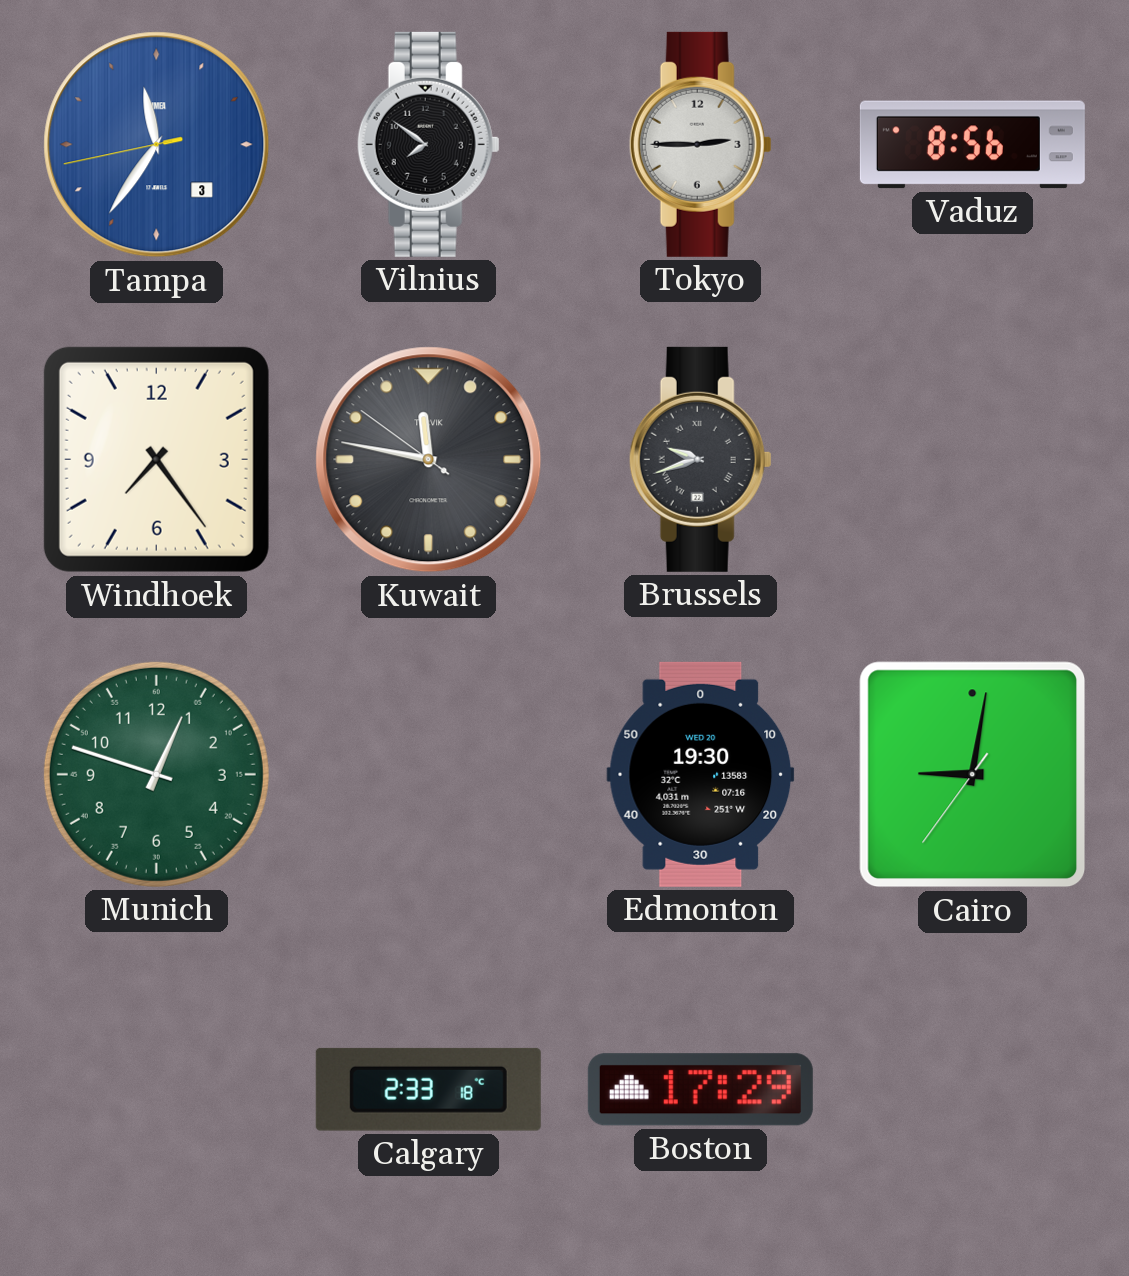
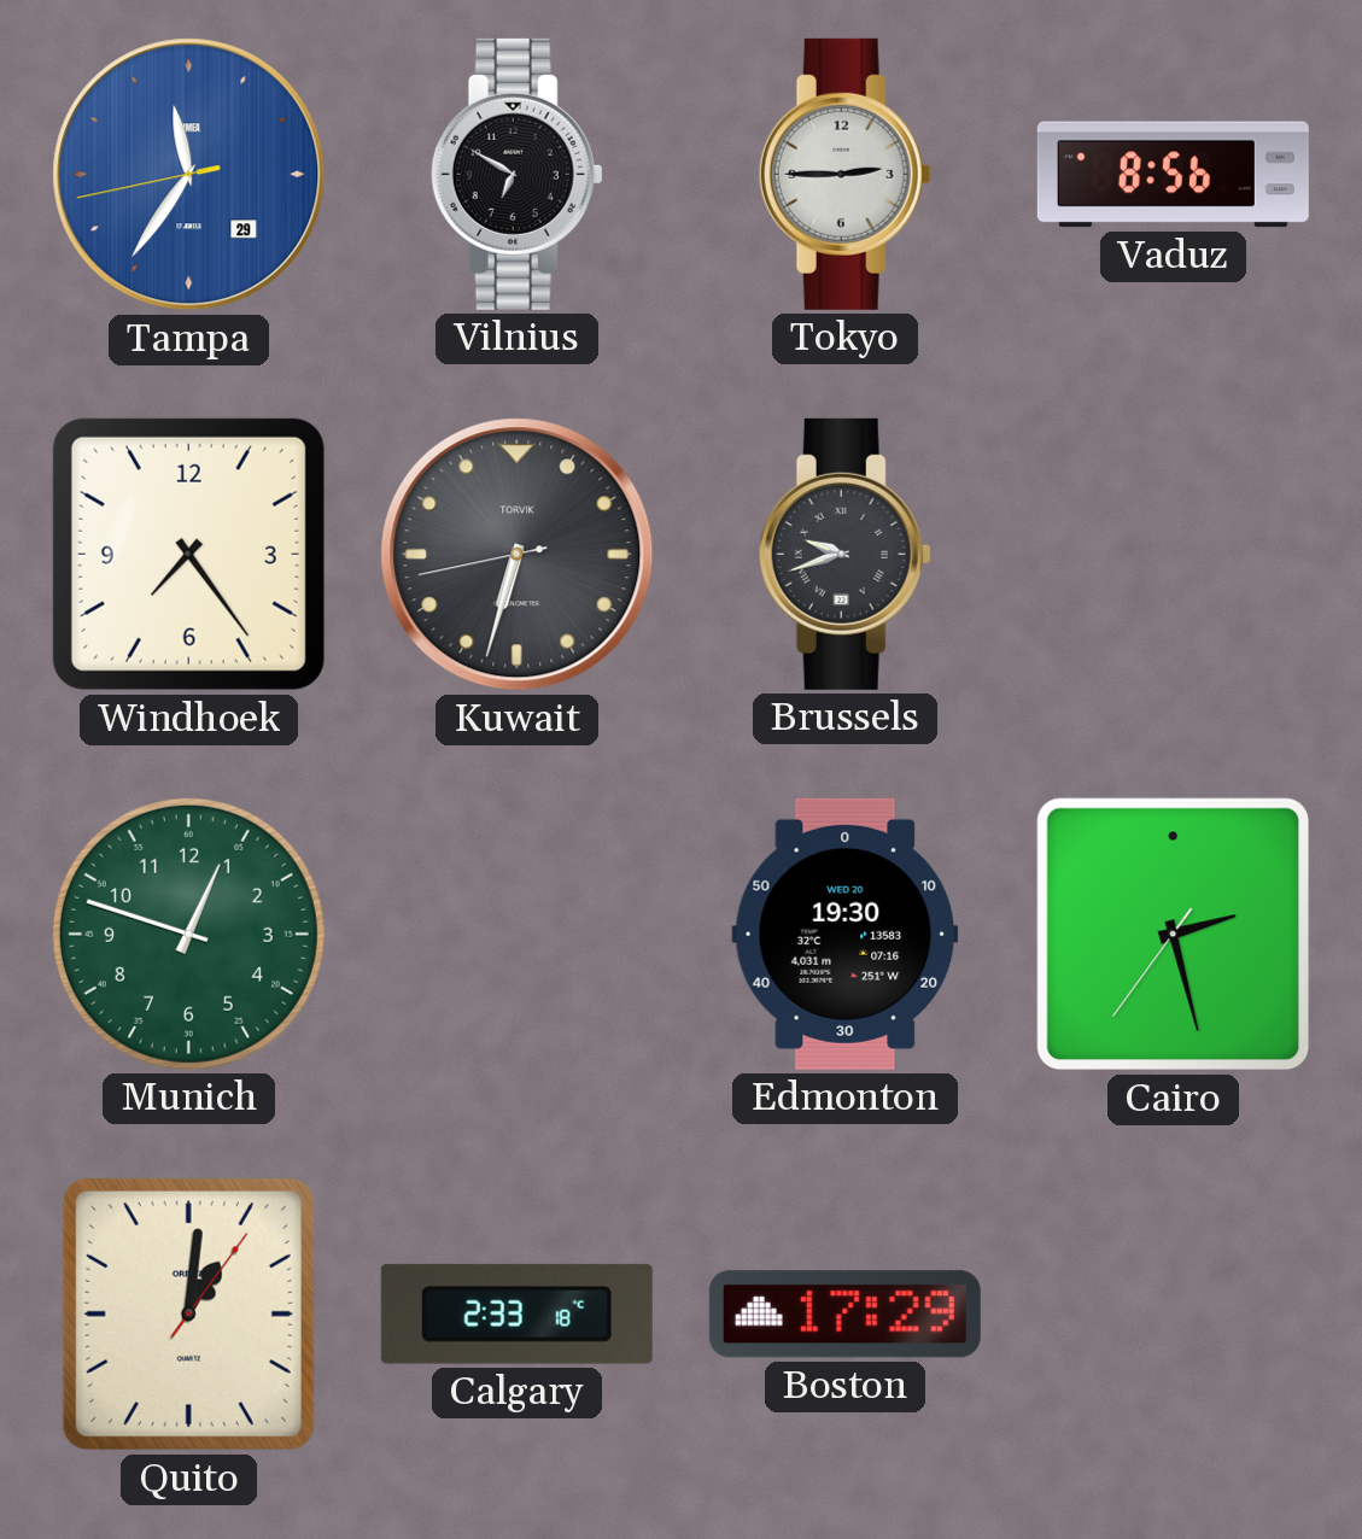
Tampa date: 3 -> 29
Vilnius: 7:51 -> 6:50
Kuwait: 11:46 -> 6:32
Cairo: 9:01 -> 2:27
Quito: none -> 1:01
